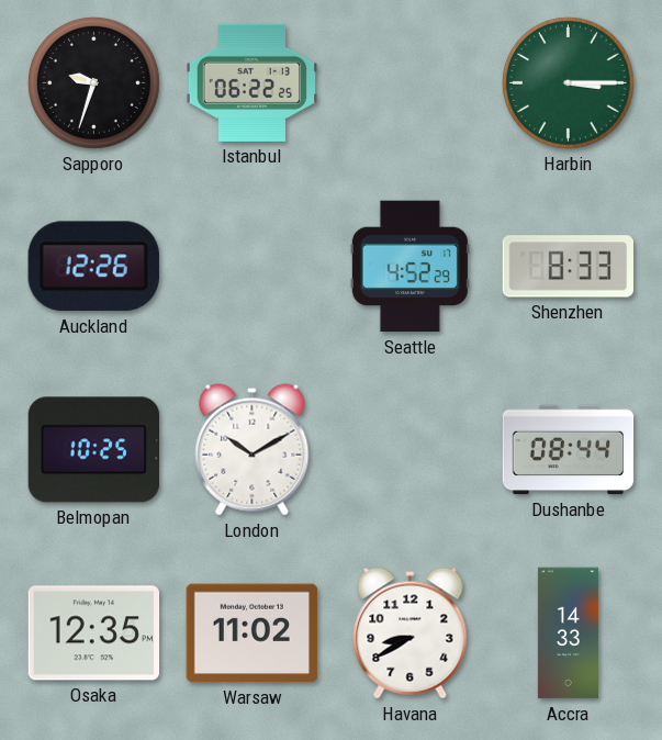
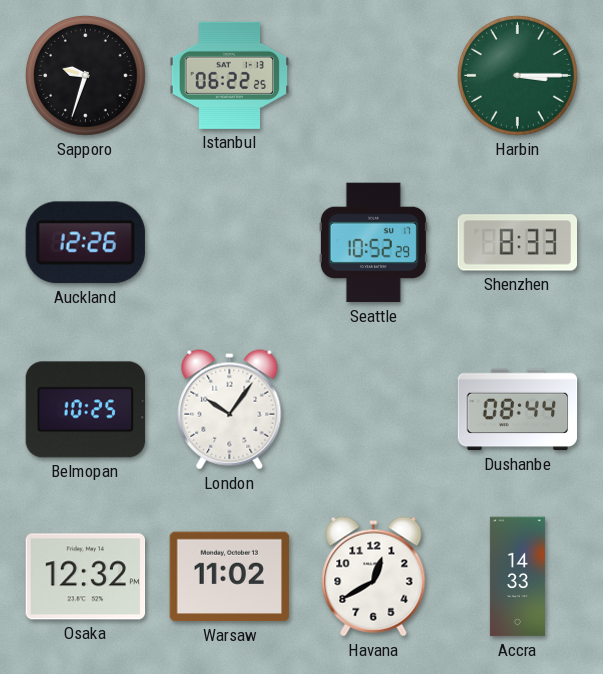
Seattle: 4:52 -> 10:52
London: 10:10 -> 10:06
Osaka: 12:35 -> 12:32
Havana: 8:40 -> 12:40
